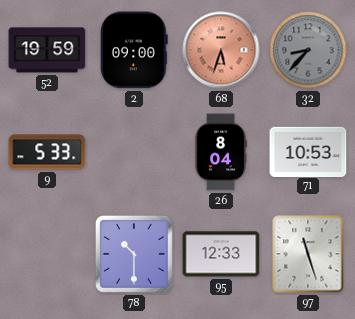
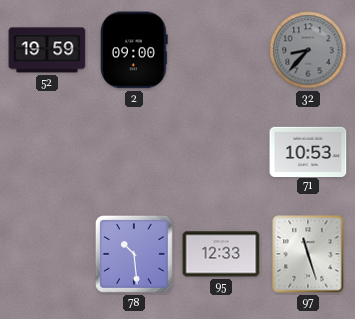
68: 5:33 -> none
9: 5:33 -> none
26: 8:04 -> none
78: 10:30 -> 10:29
